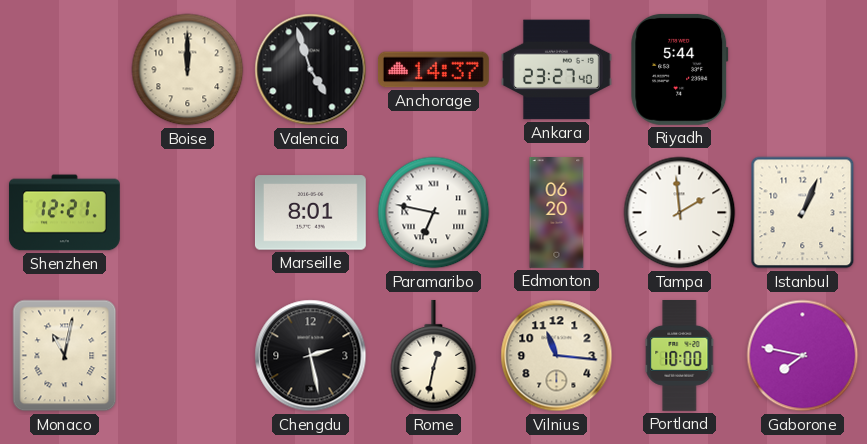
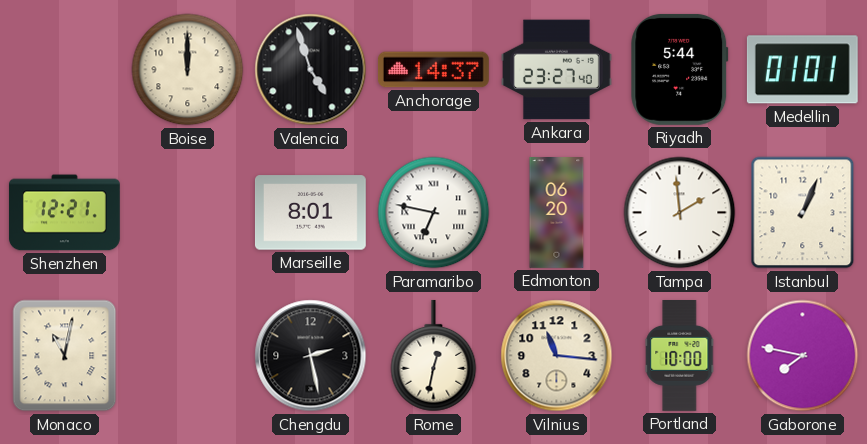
Medellin: none -> 01:01
